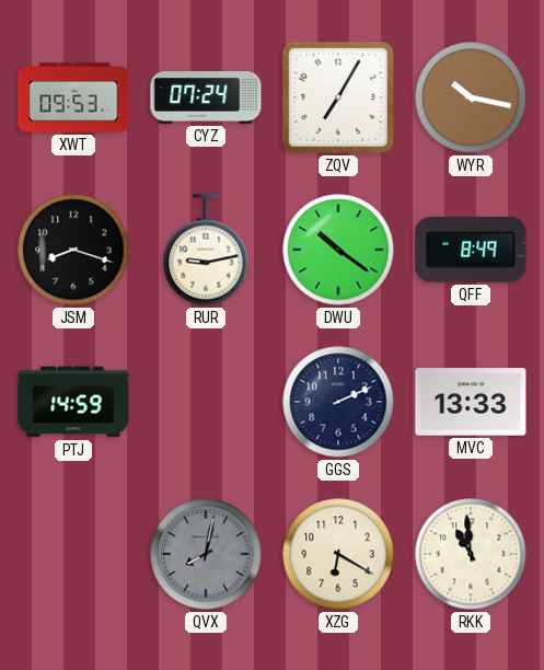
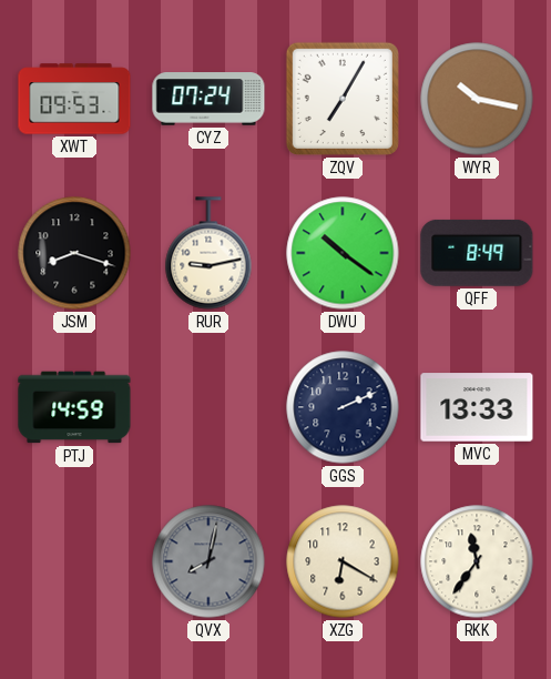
RKK: 10:59 -> 11:36
